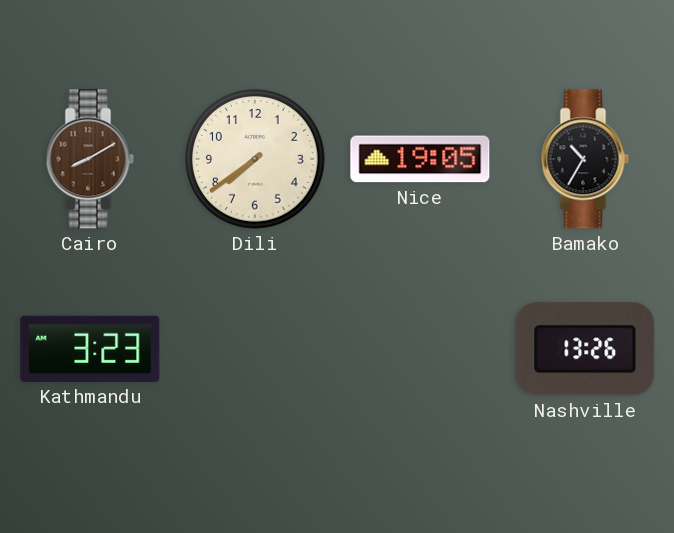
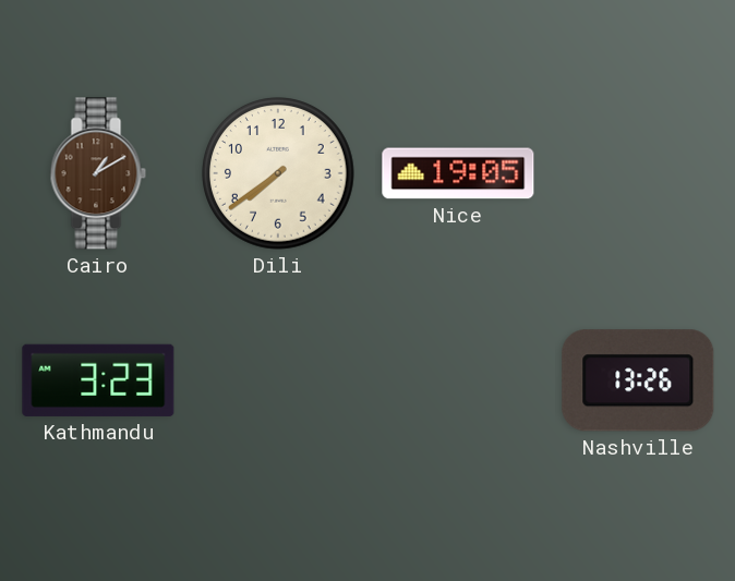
Cairo: 8:10 -> 1:10
Bamako: 10:35 -> none
